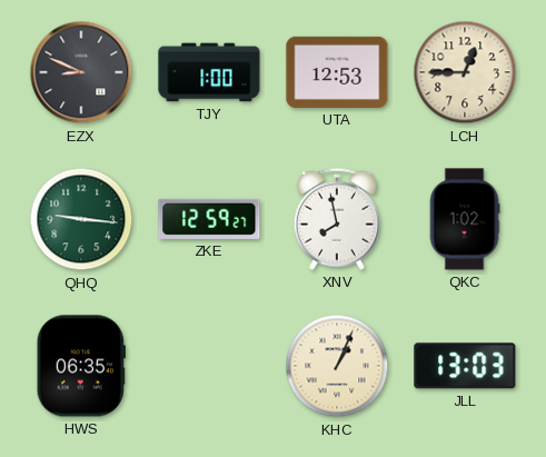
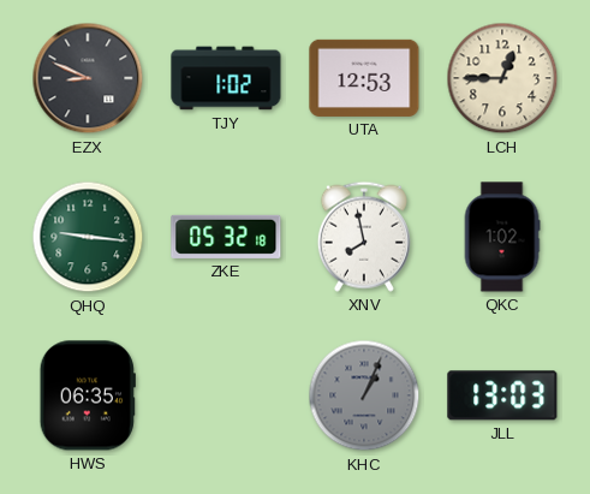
TJY: 1:00 -> 1:02
ZKE: 12:59 -> 05:32
KHC dial: cream -> grey
